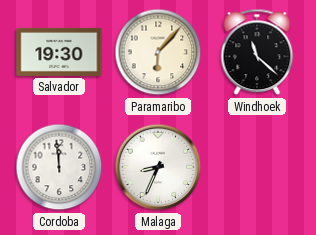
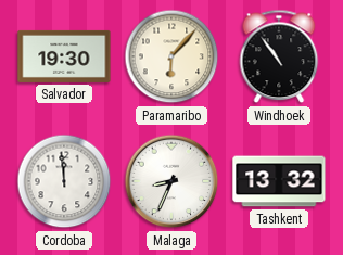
Windhoek: 11:22 -> 10:54
Tashkent: none -> 13:32
